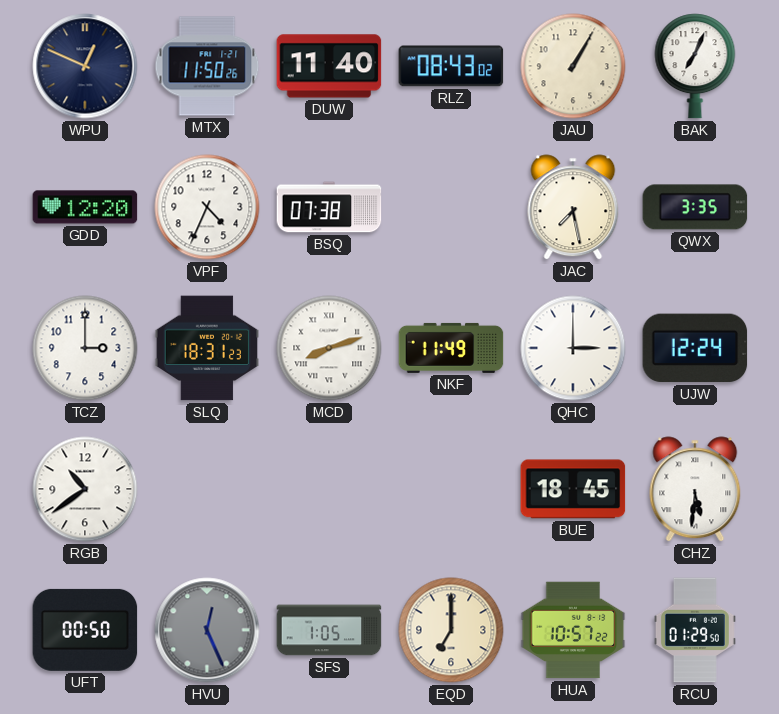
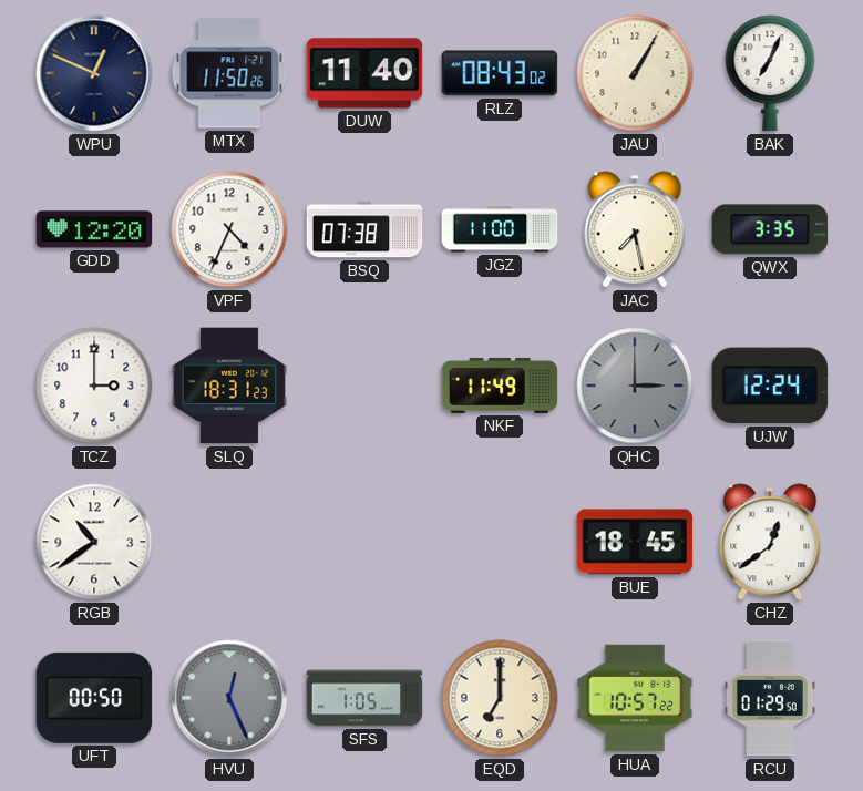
JGZ: none -> 11:00
MCD: 8:12 -> none
QHC dial: white -> grey
CHZ: 5:31 -> 12:39
